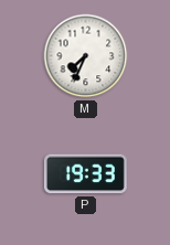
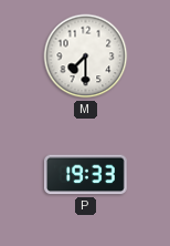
M: 7:34 -> 7:30
